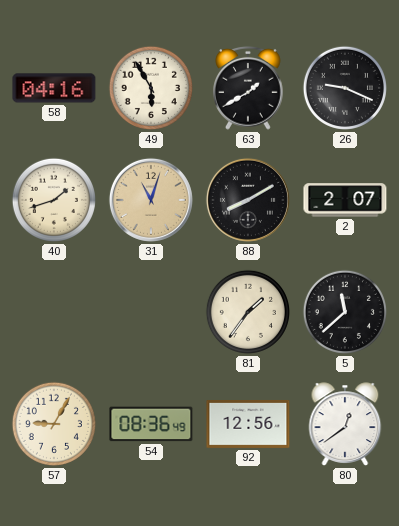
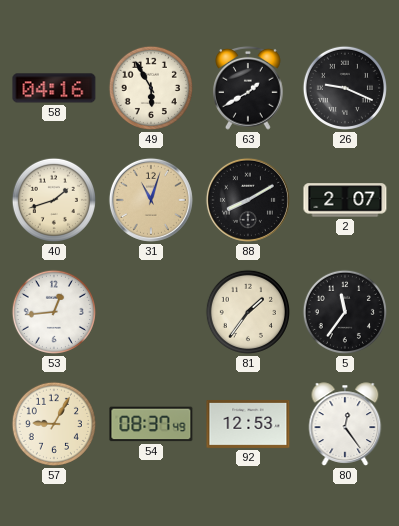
53: none -> 12:44
5: 11:38 -> 11:36
54: 08:36 -> 08:37
92: 12:56 -> 12:53
80: 12:39 -> 12:24
